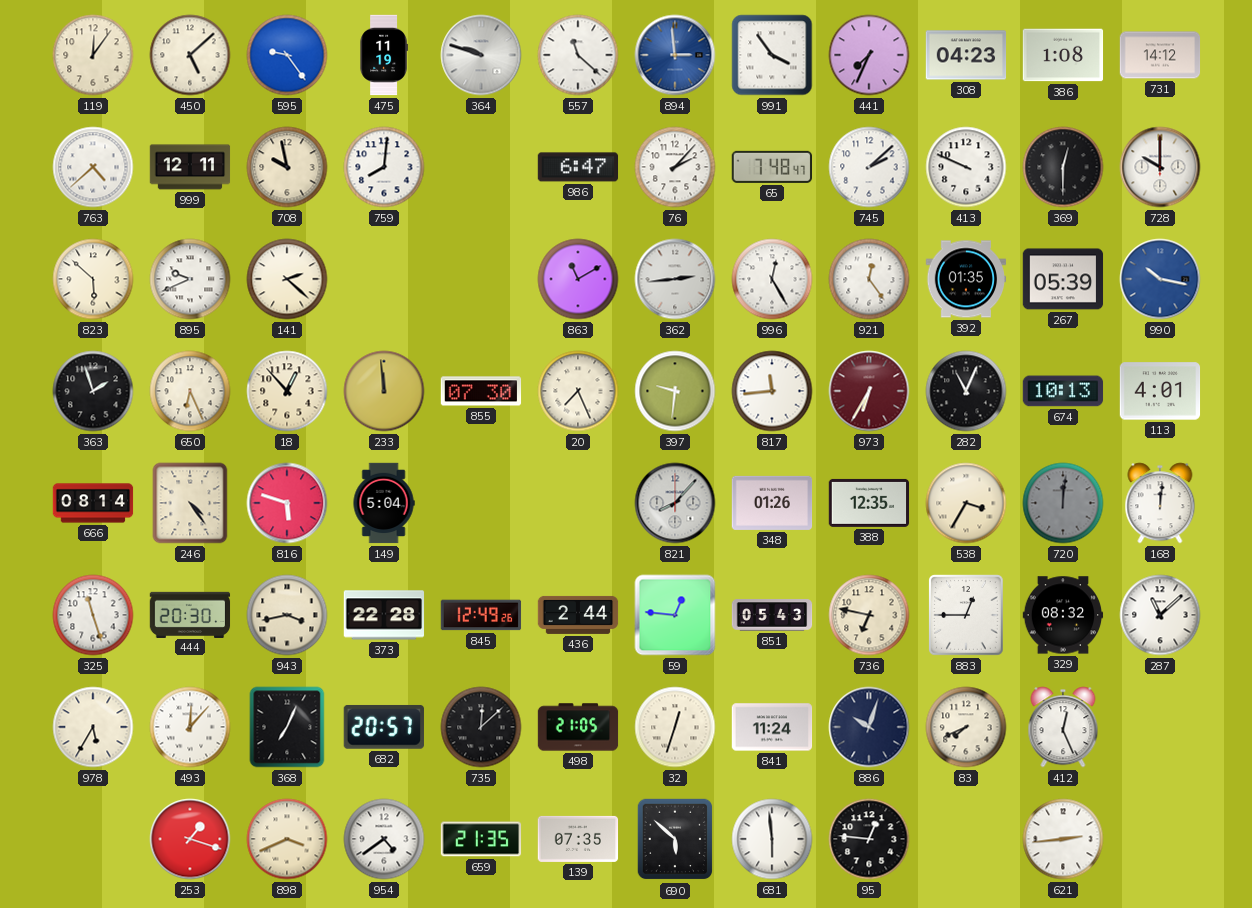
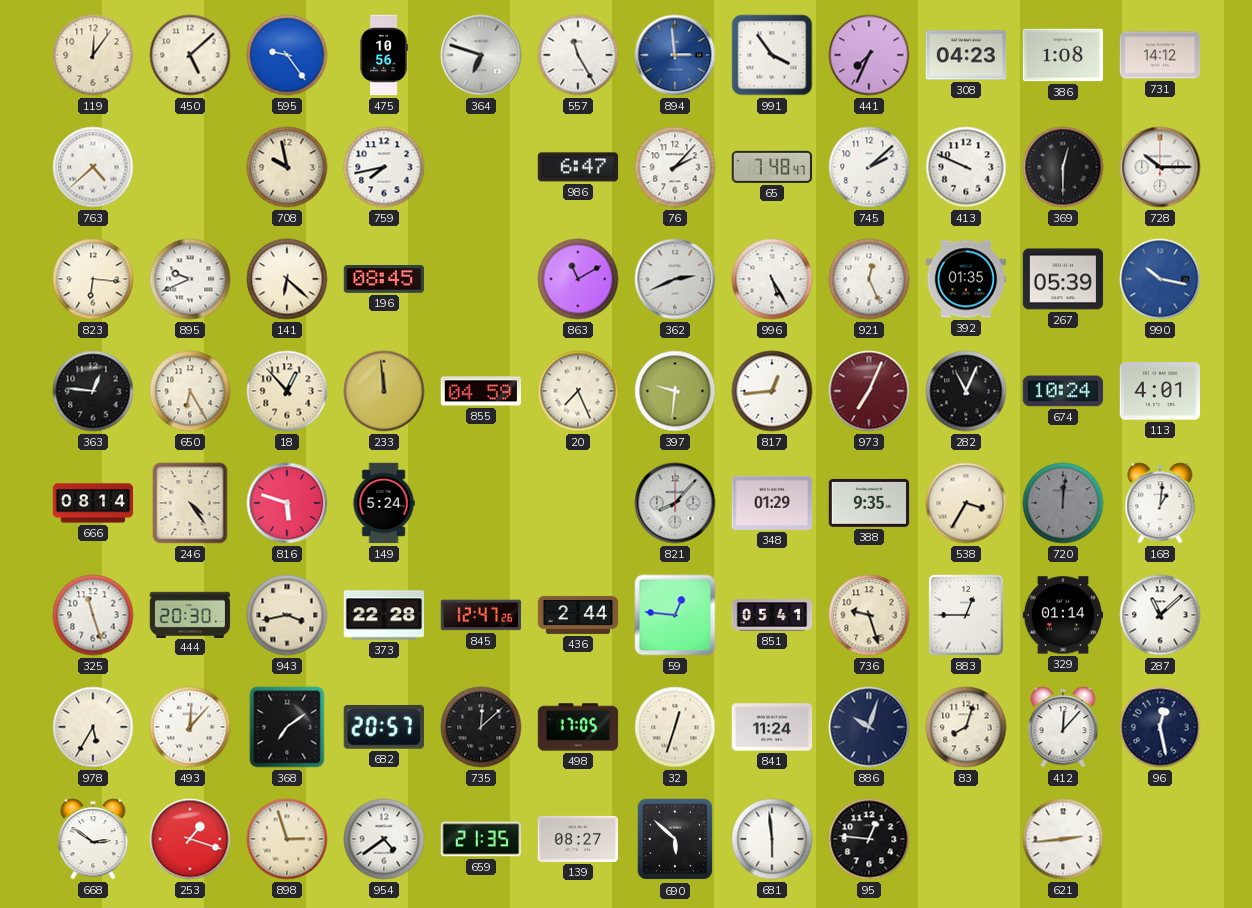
475: 11:19 -> 10:56
364: 9:48 -> 6:48
557: 11:22 -> 11:25
999: 12:11 -> none
759: 8:01 -> 7:43
728: 10:00 -> 10:15
823: 5:52 -> 6:16
141: 2:22 -> 6:22
196: none -> 08:45
362: 2:44 -> 2:41
996: 12:25 -> 5:25
921: 12:24 -> 12:26
363: 1:57 -> 12:46
650: 6:26 -> 6:25
855: 07:30 -> 04:59
817: 11:44 -> 12:44
973: 6:35 -> 7:04
674: 10:13 -> 10:24
149: 5:04 -> 5:24
348: 01:26 -> 01:29
388: 12:35 -> 9:35
168: 12:01 -> 1:01
845: 12:49 -> 12:47
851: 05:43 -> 05:41
736: 6:47 -> 9:27
329: 08:32 -> 01:14
368: 7:04 -> 7:09
498: 21:05 -> 17:05
83: 7:41 -> 8:03
412: 12:26 -> 12:07
96: none -> 12:28
668: none -> 2:51
898: 3:41 -> 2:57
139: 07:35 -> 08:27
